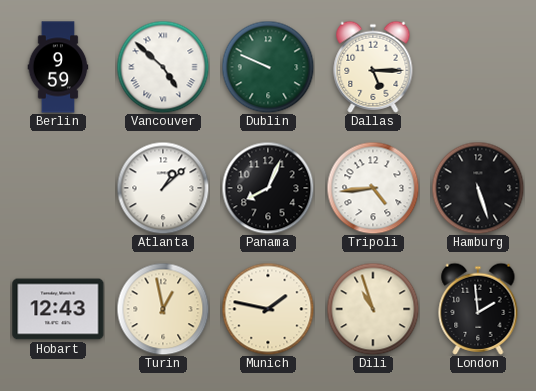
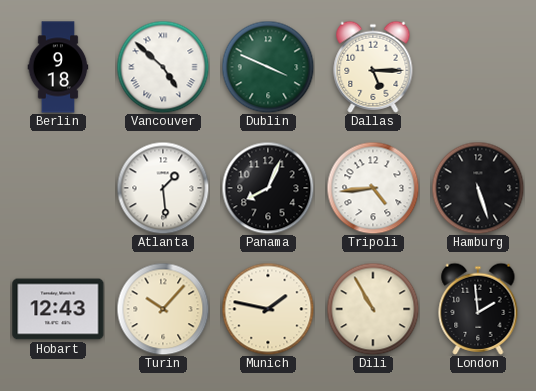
Berlin: 9:59 -> 9:18
Dublin: 9:49 -> 3:49
Atlanta: 1:08 -> 1:29
Turin: 12:58 -> 10:07
Dili: 10:57 -> 10:55
